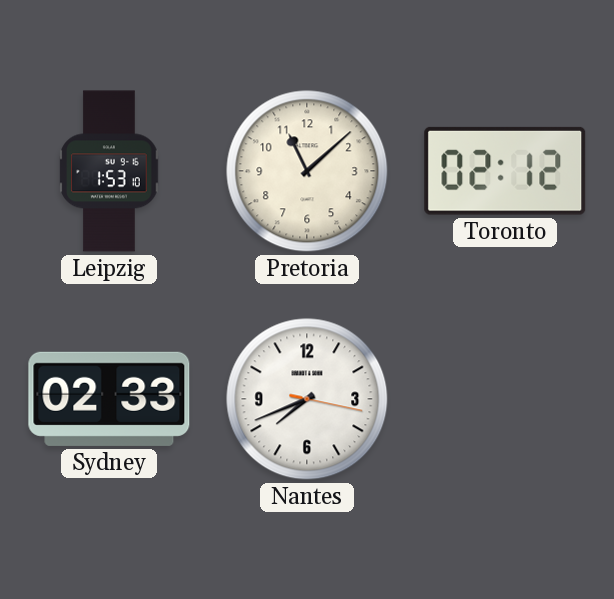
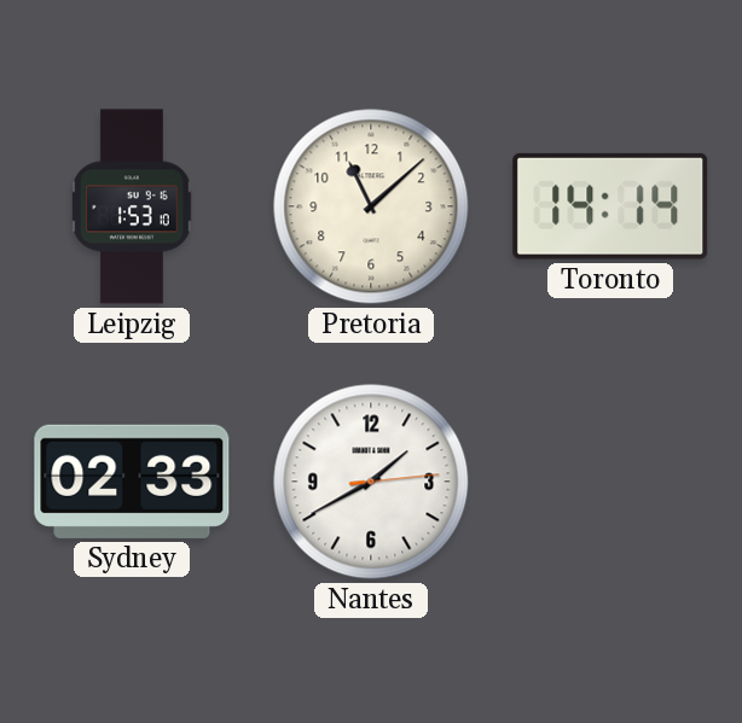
Toronto: 02:12 -> 14:14
Nantes: 7:41 -> 1:40
